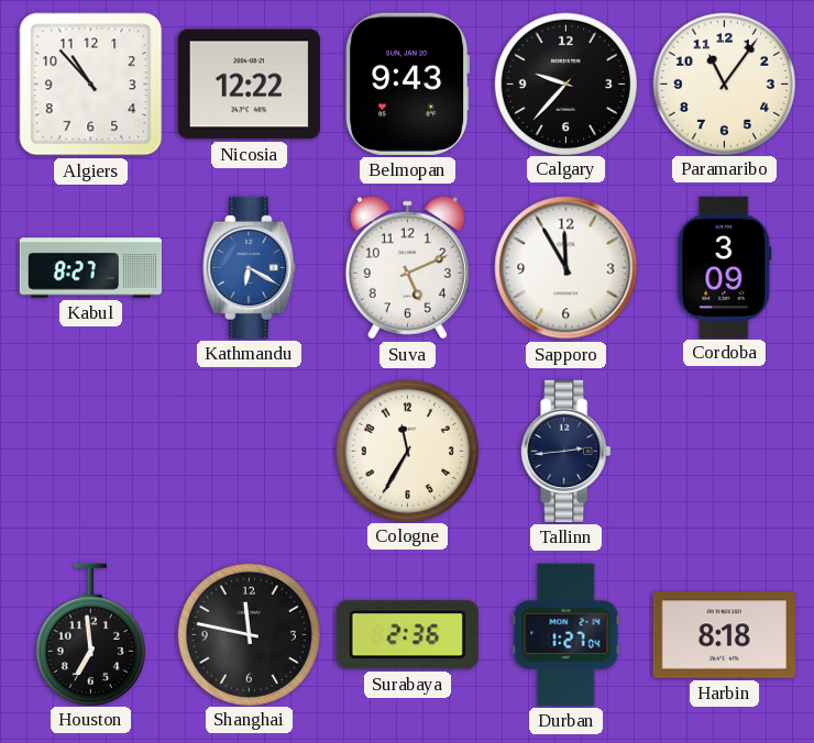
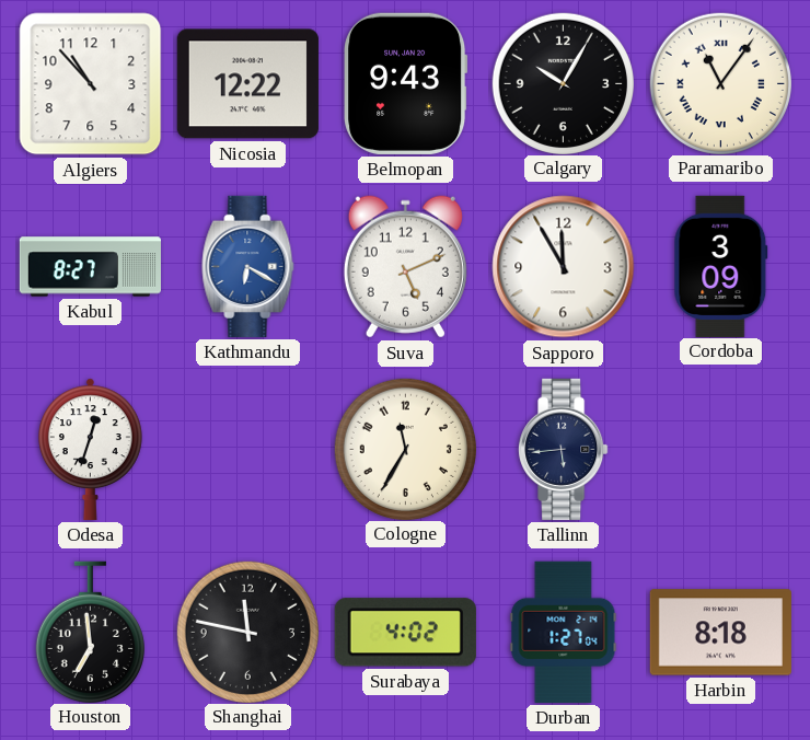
Calgary: 9:37 -> 10:05
Paramaribo numerals: Arabic -> Roman
Odesa: none -> 12:33
Tallinn: 2:44 -> 5:44
Surabaya: 2:36 -> 4:02
